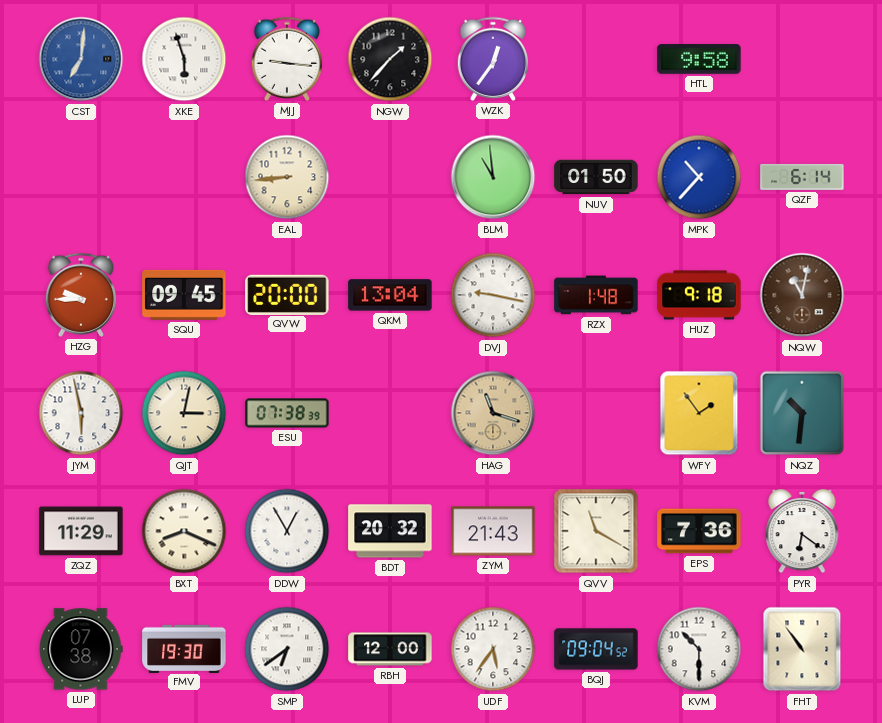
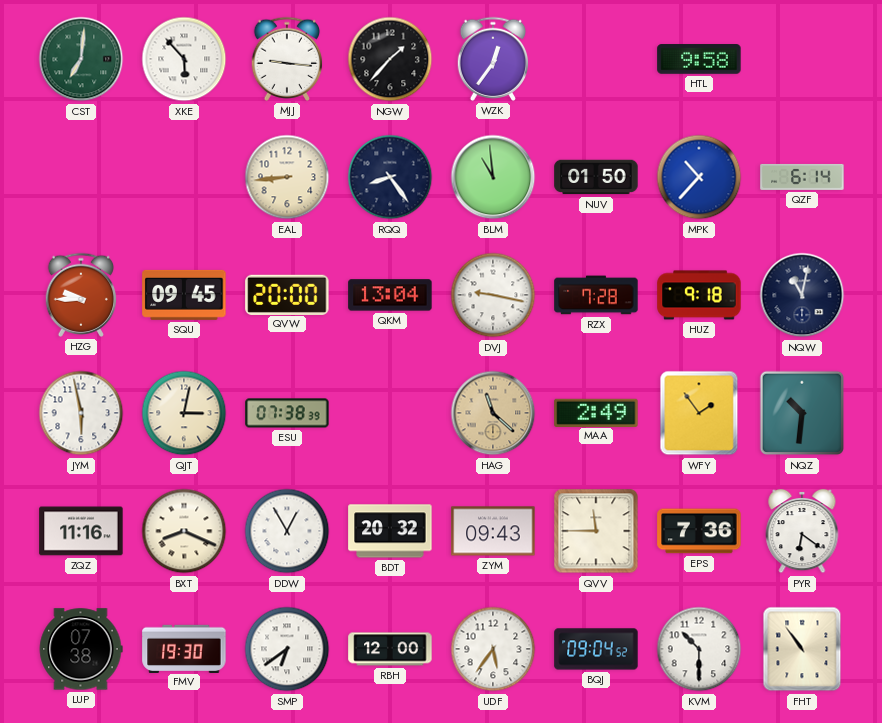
CST dial: blue -> green
XKE: 5:57 -> 5:53
RQQ: none -> 8:24
RZX: 1:48 -> 7:28
NQW dial: brown -> navy
HAG: 11:18 -> 11:22
MAA: none -> 2:49
ZQZ: 11:29 -> 11:16
ZYM: 21:43 -> 09:43
QVV: 11:20 -> 11:45
